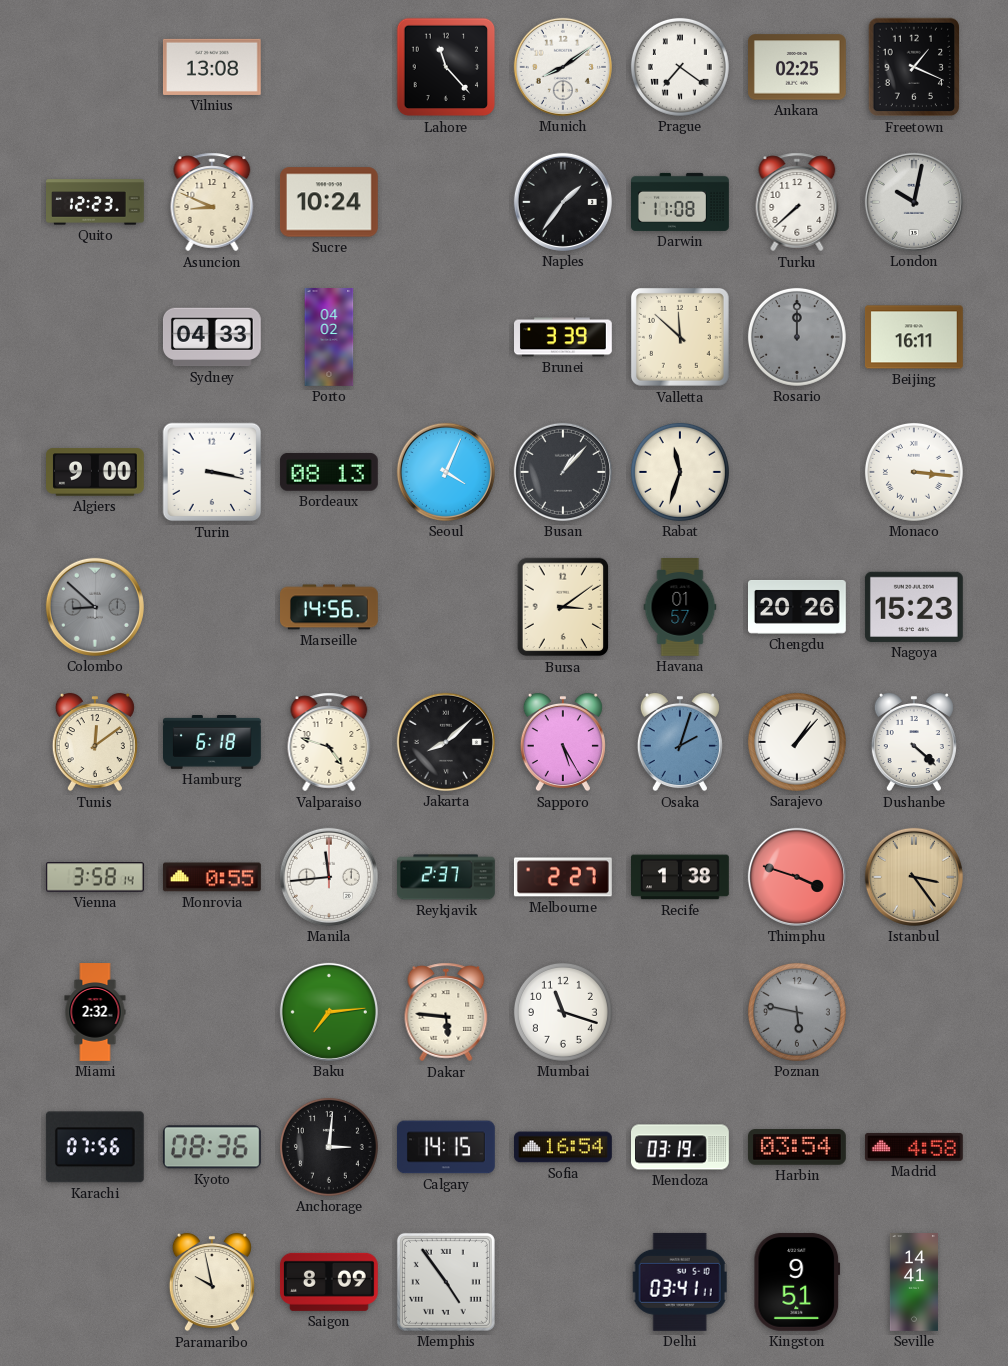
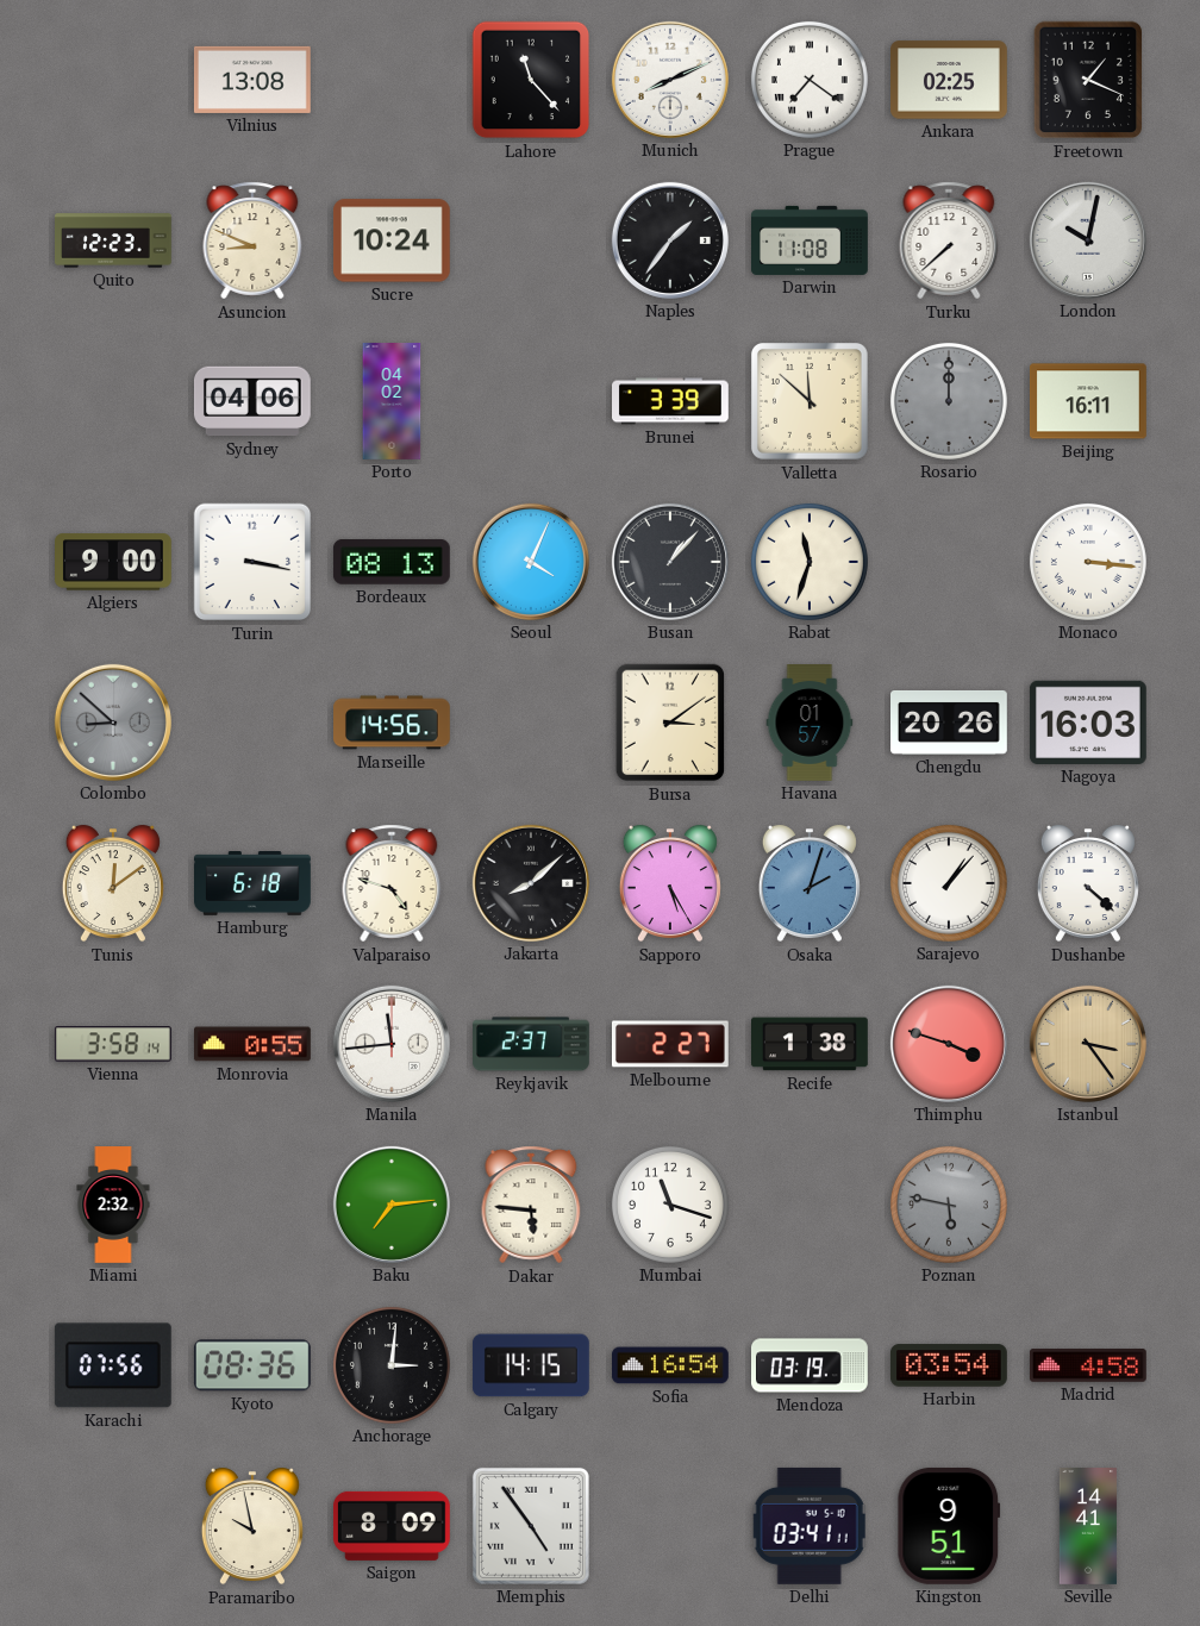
Munich: 8:09 -> 8:11
Sydney: 04:33 -> 04:06
Nagoya: 15:23 -> 16:03
